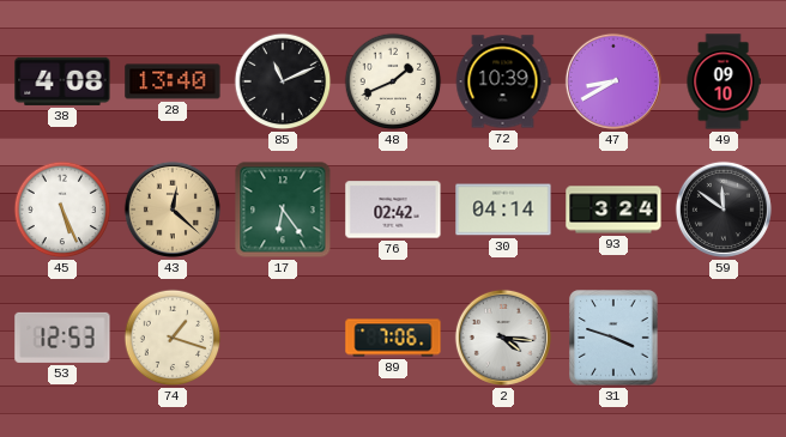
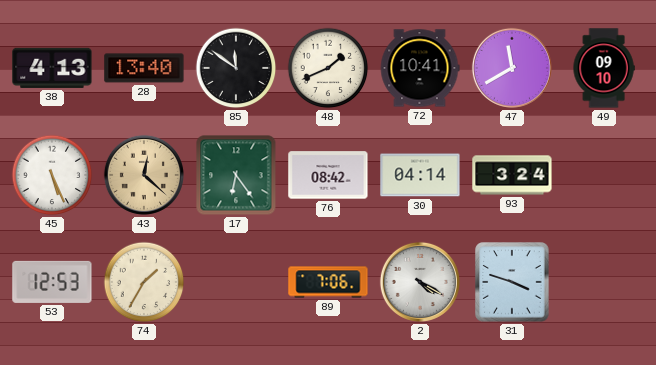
38: 4:08 -> 4:13
85: 11:11 -> 11:51
72: 10:39 -> 10:41
47: 8:40 -> 11:40
76: 02:42 -> 08:42
59: 11:51 -> none
74: 1:18 -> 1:35
2: 4:16 -> 4:20
